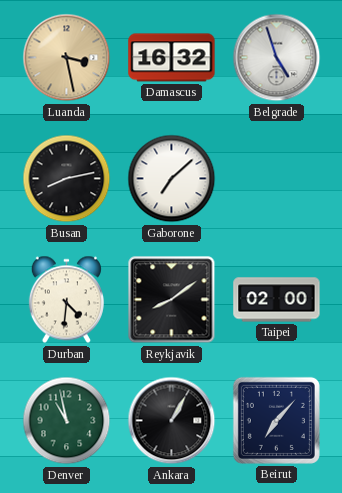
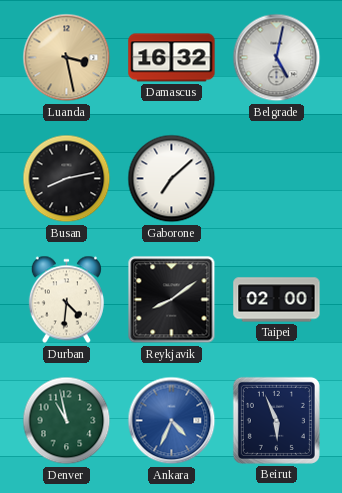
Belgrade: 4:57 -> 5:02
Ankara: 1:05 -> 4:34
Ankara dial: black -> blue
Beirut: 7:07 -> 5:56
